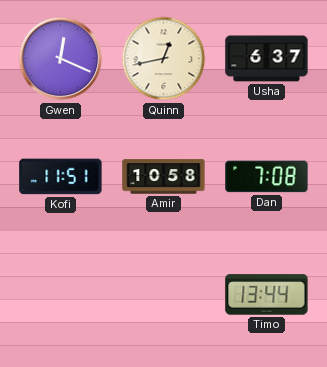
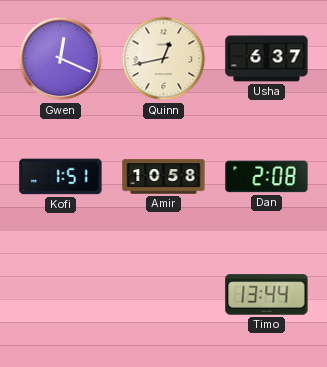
Kofi: 11:51 -> 1:51
Dan: 7:08 -> 2:08
